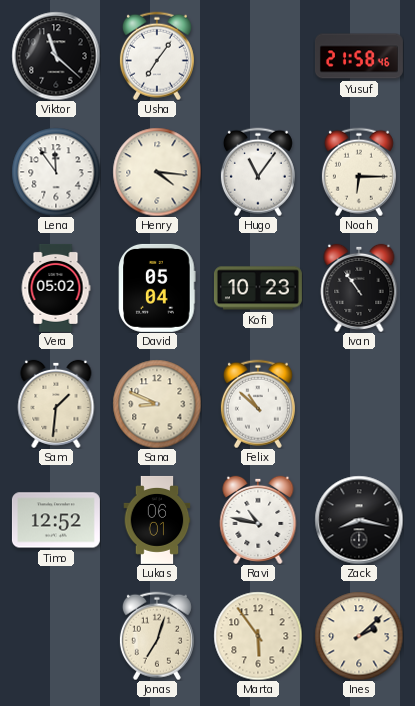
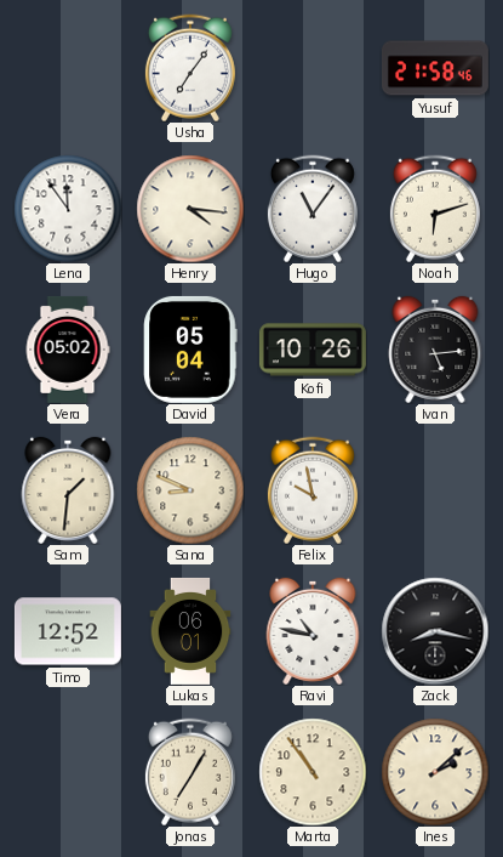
Viktor: 11:22 -> none
Noah: 6:15 -> 6:12
Kofi: 10:23 -> 10:26
Ivan: 10:54 -> 5:14
Felix: 10:52 -> 9:58
Jonas: 7:03 -> 7:05
Marta: 5:54 -> 10:54
